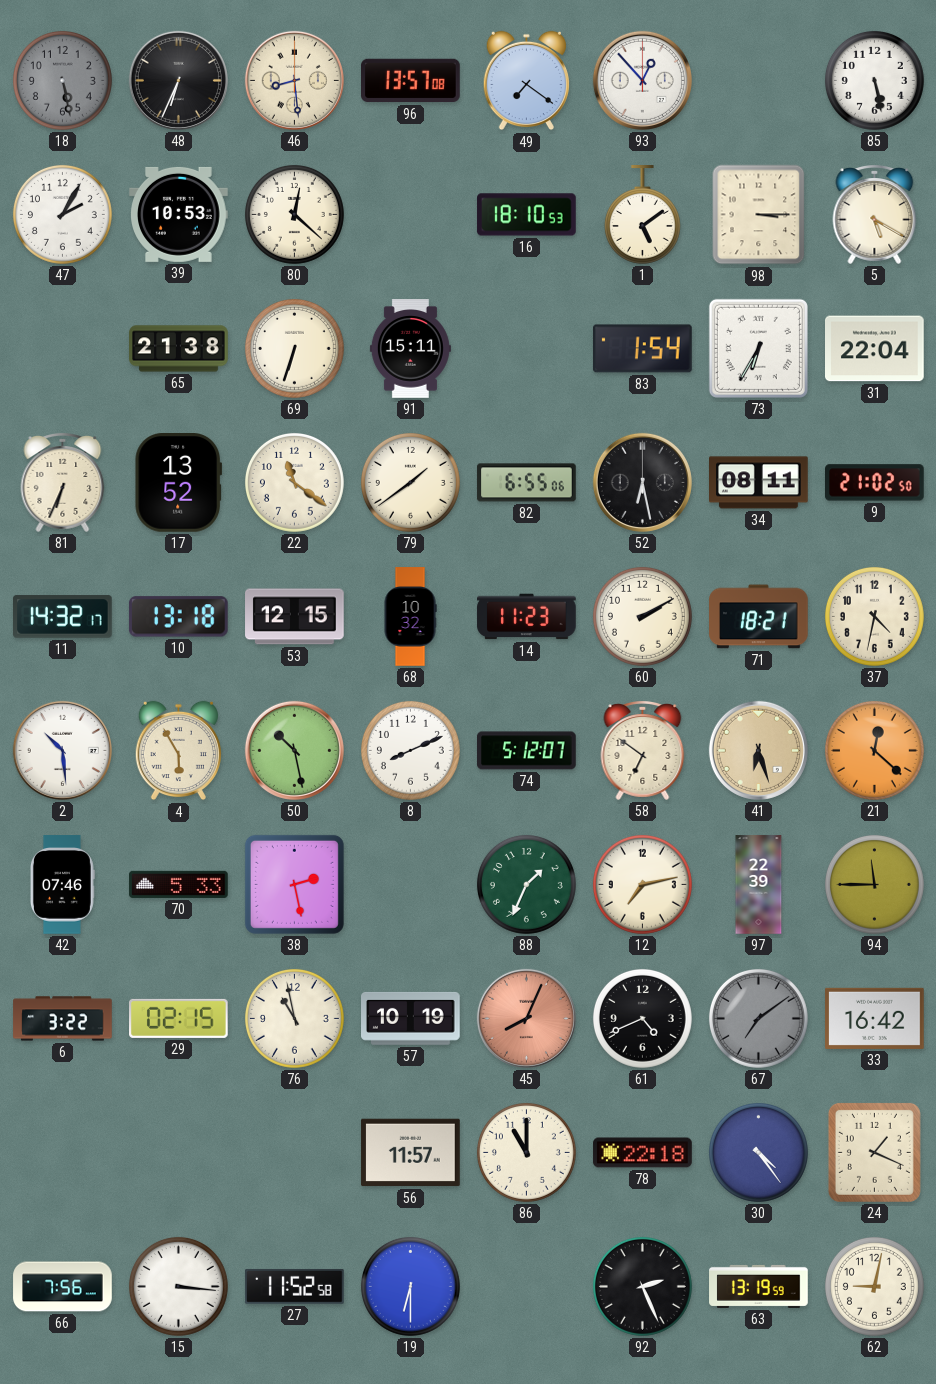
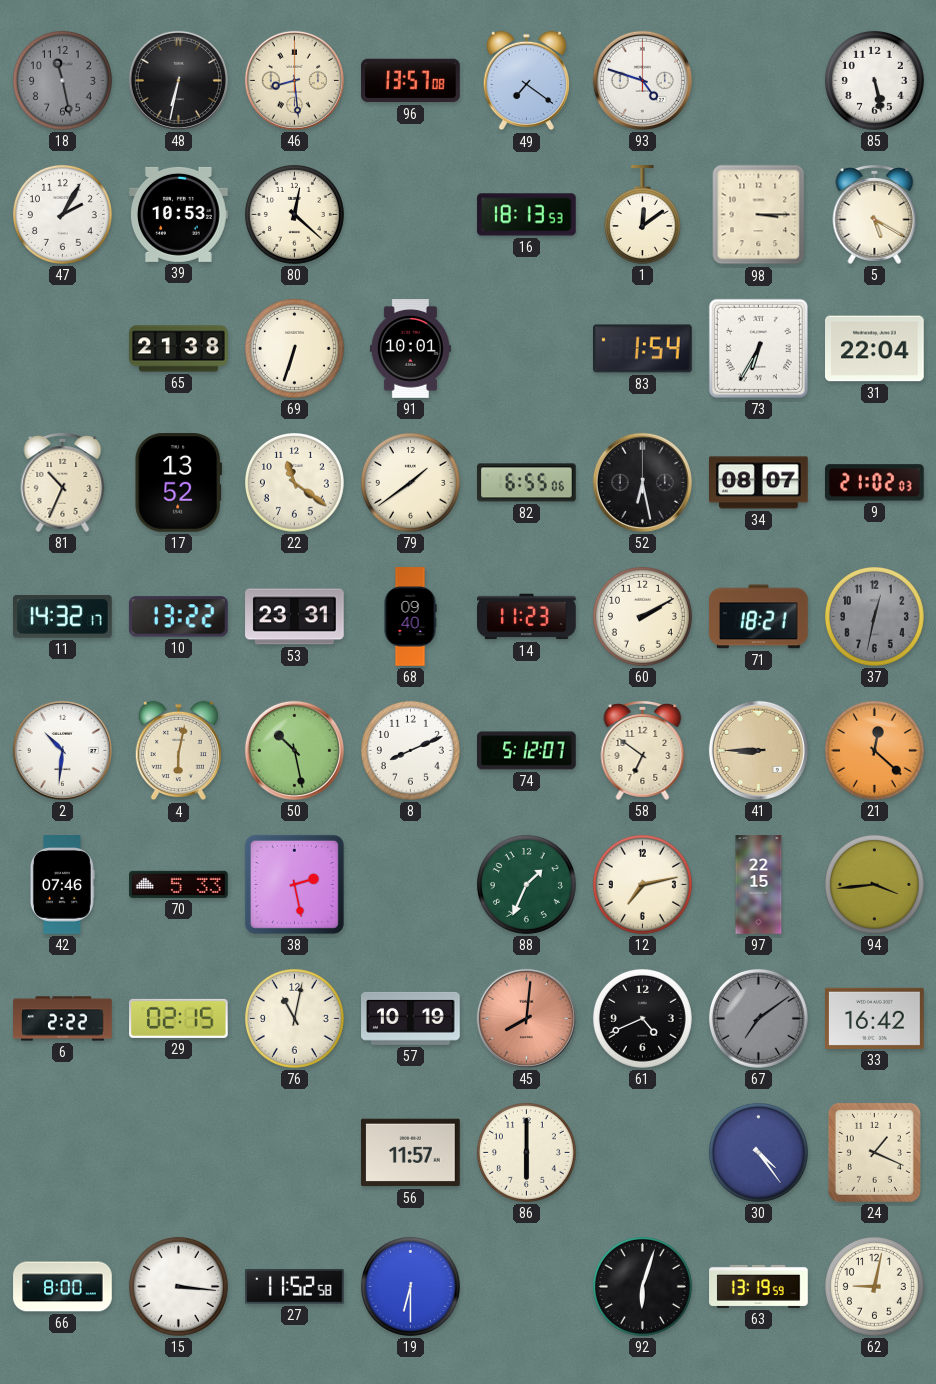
18: 5:28 -> 11:28
48: 6:34 -> 6:32
93: 12:53 -> 4:48
16: 18:10 -> 18:13
1: 5:09 -> 12:09
91: 15:11 -> 10:01
81: 6:34 -> 10:34
34: 08:11 -> 08:07
9: 21:02:50 -> 21:02:03
10: 13:18 -> 13:22
53: 12:15 -> 23:31
68: 10:32 -> 09:40
37: 4:32 -> 12:32
37 dial: cream -> grey
2: 10:29 -> 10:31
4: 5:55 -> 6:02
41: 6:27 -> 8:45
97: 22:39 -> 22:15
94: 11:45 -> 3:44
6: 3:22 -> 2:22
76: 10:58 -> 11:02
45: 8:04 -> 8:01
86: 11:00 -> 6:00
78: 22:18 -> none
66: 7:56 -> 8:00
92: 2:26 -> 6:03
